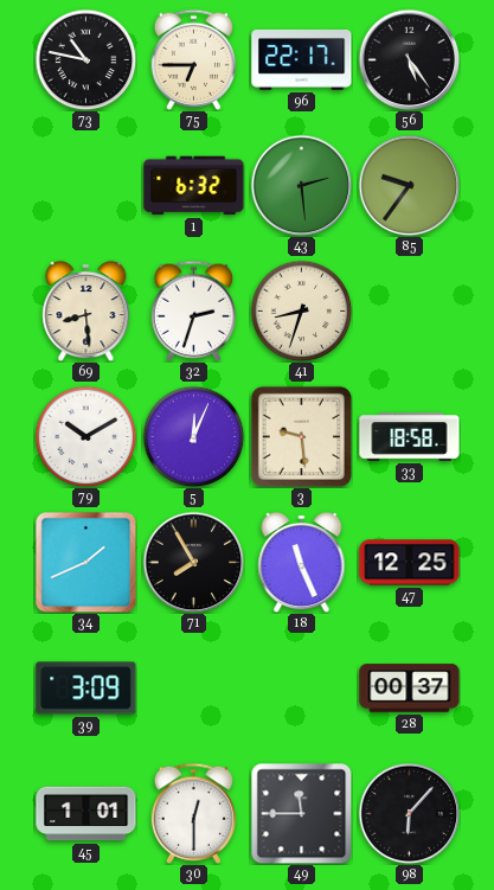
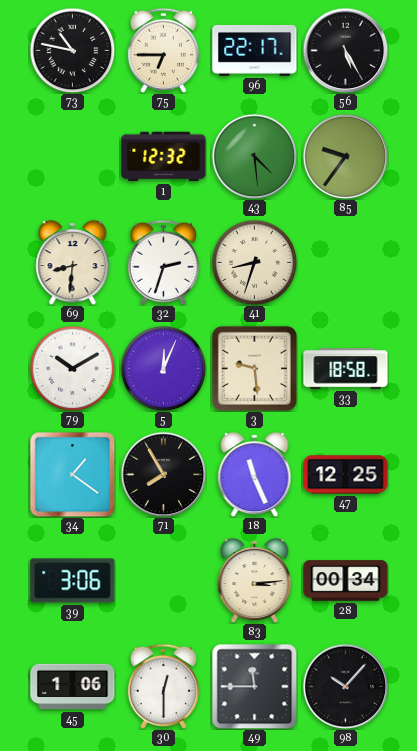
56: 5:24 -> 5:25
1: 6:32 -> 12:32
43: 2:29 -> 4:29
69: 8:29 -> 8:31
34: 1:41 -> 1:21
39: 3:09 -> 3:06
83: none -> 3:14
28: 00:37 -> 00:34
45: 1:01 -> 1:06
98: 6:07 -> 10:07
